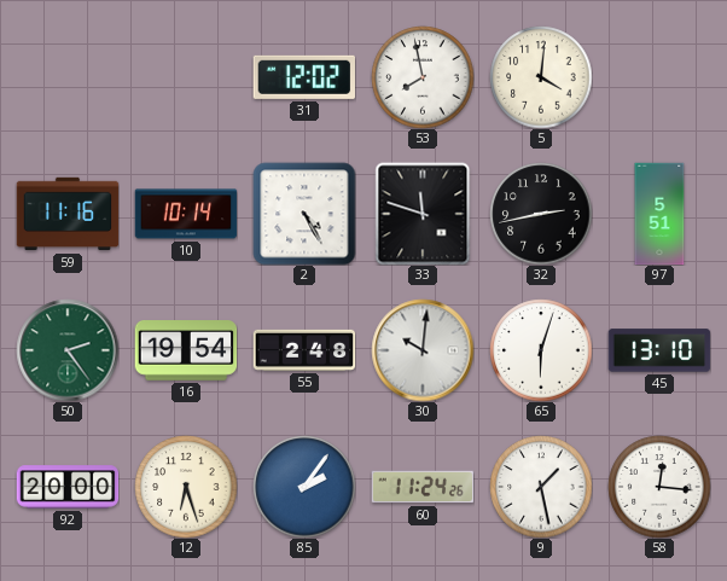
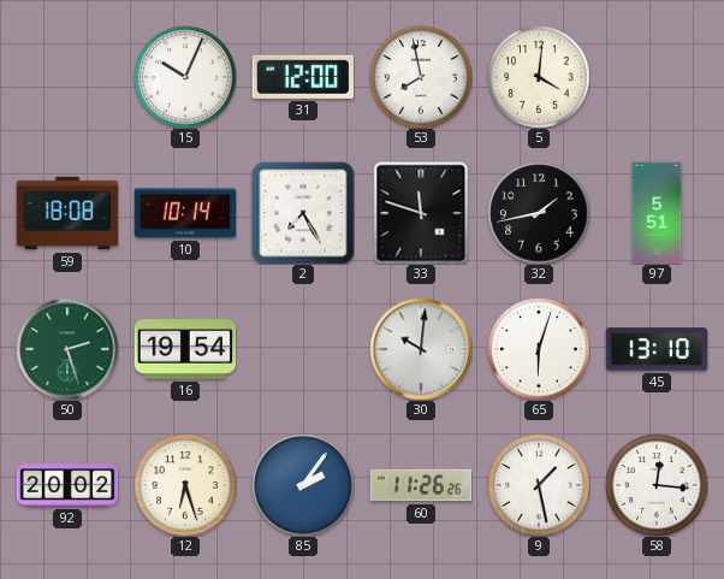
15: none -> 10:04
31: 12:02 -> 12:00
59: 11:16 -> 18:08
2: 4:25 -> 7:25
32: 2:43 -> 1:43
50: 2:24 -> 2:27
55: 2:48 -> none
92: 20:00 -> 20:02
60: 11:24 -> 11:26
